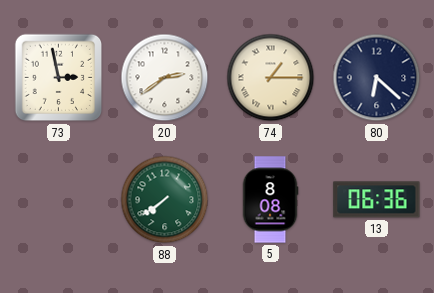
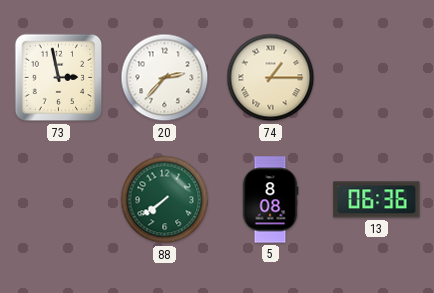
20: 2:39 -> 2:37
80: 6:22 -> none
